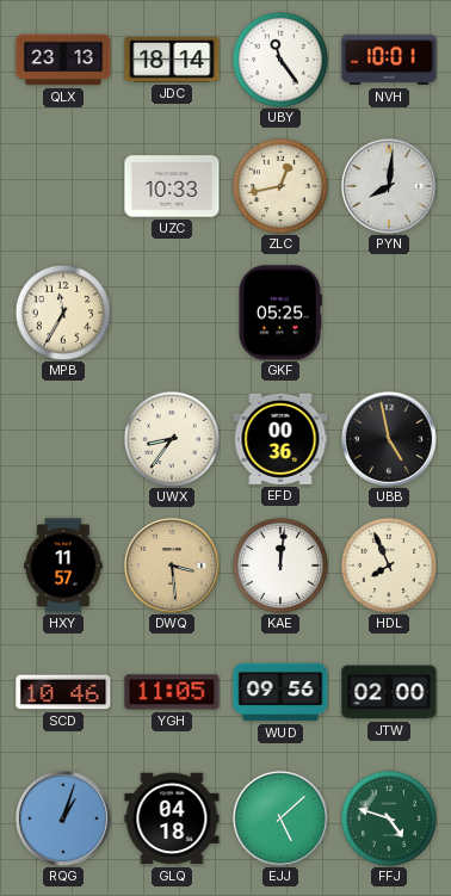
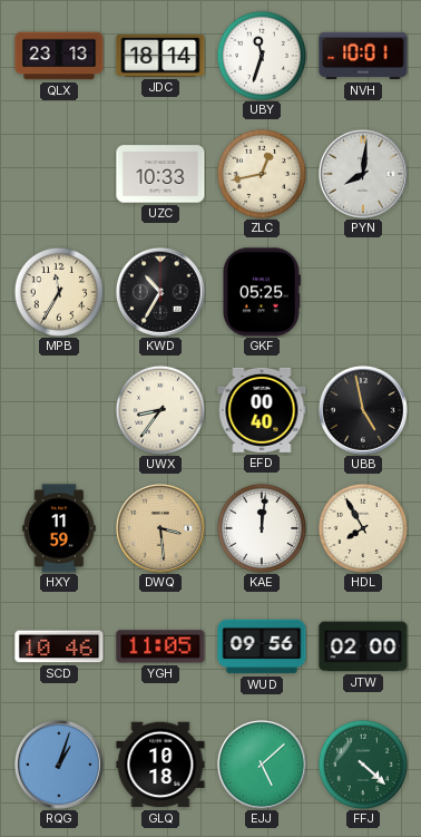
UBY: 11:24 -> 11:33
KWD: none -> 10:35
EFD: 00:36 -> 00:40
HXY: 11:57 -> 11:59
HDL: 7:56 -> 7:55
GLQ: 04:18 -> 10:18
FFJ: 4:48 -> 4:22
